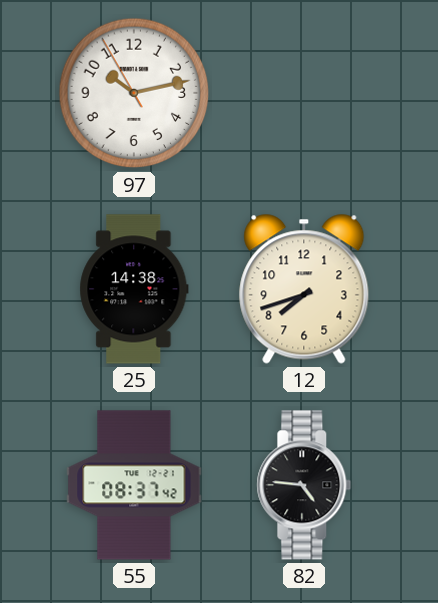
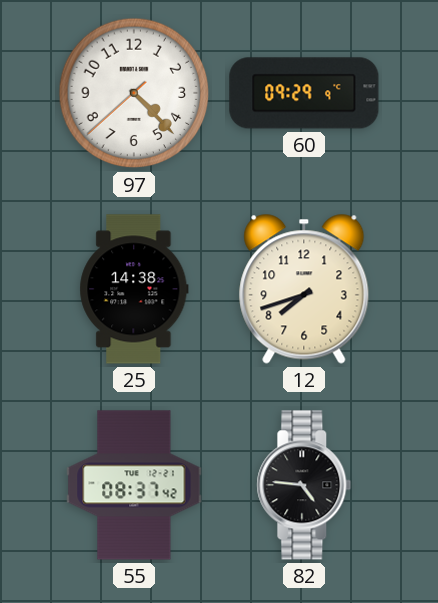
97: 10:12 -> 4:22
60: none -> 09:29
